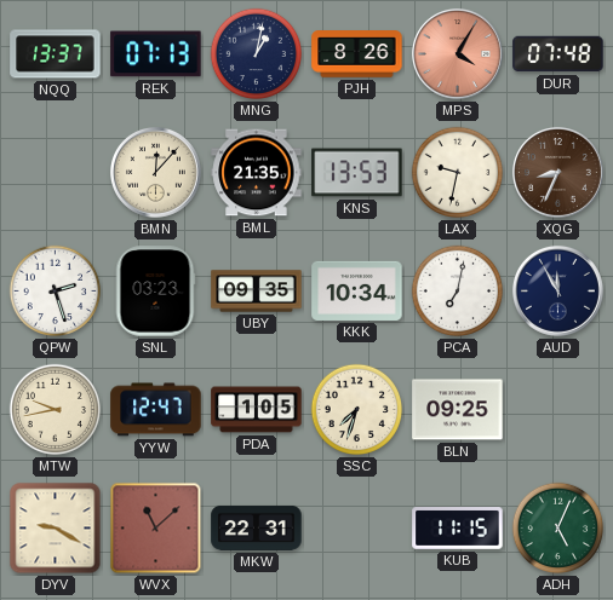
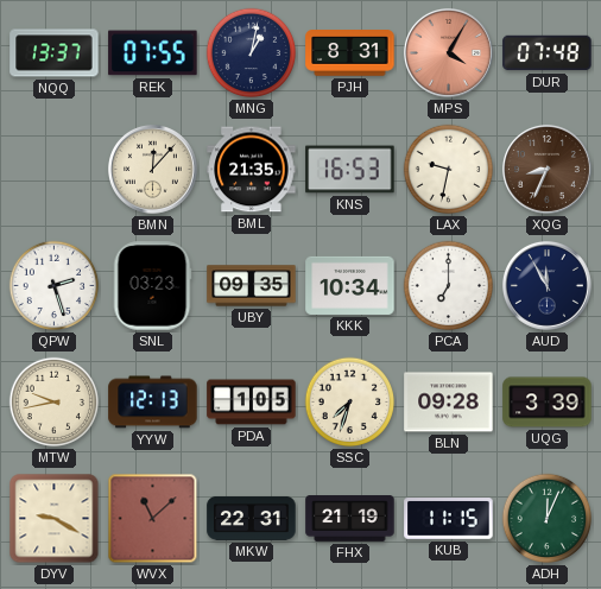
REK: 07:13 -> 07:55
PJH: 8:26 -> 8:31
KNS: 13:53 -> 16:53
PCA: 7:02 -> 7:00
YYW: 12:47 -> 12:13
BLN: 09:25 -> 09:28
UQG: none -> 3:39
FHX: none -> 21:19
ADH: 5:04 -> 12:04
